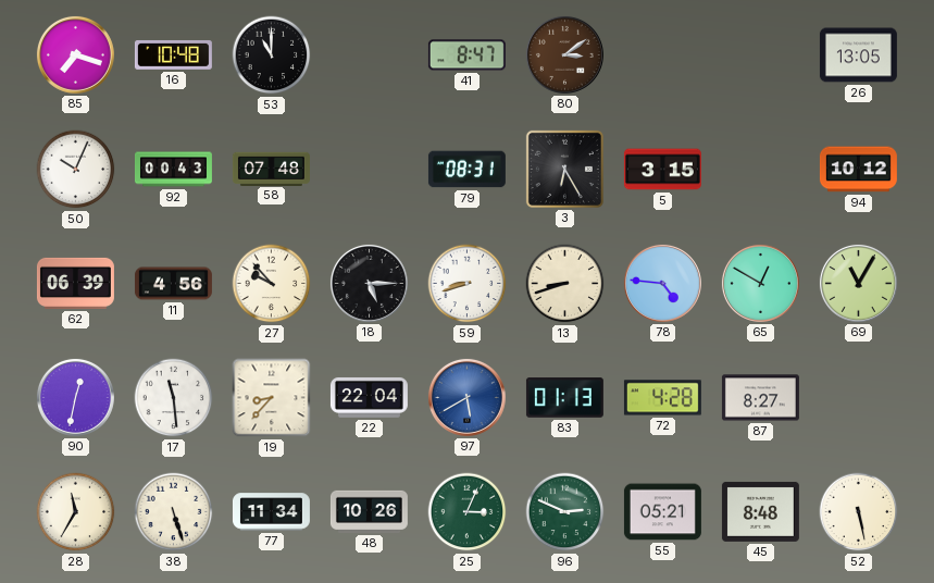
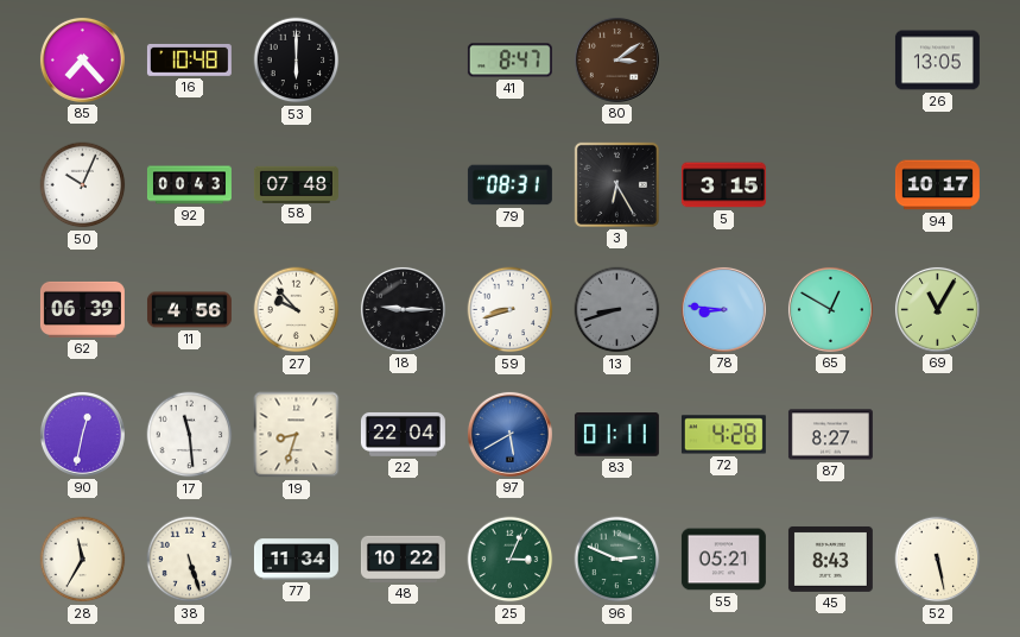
85: 7:18 -> 7:23
53: 11:00 -> 6:00
94: 10:12 -> 10:17
18: 5:15 -> 9:15
13 dial: cream -> grey
78: 4:46 -> 8:46
19: 8:37 -> 8:33
83: 01:13 -> 01:11
48: 10:26 -> 10:22
45: 8:48 -> 8:43
